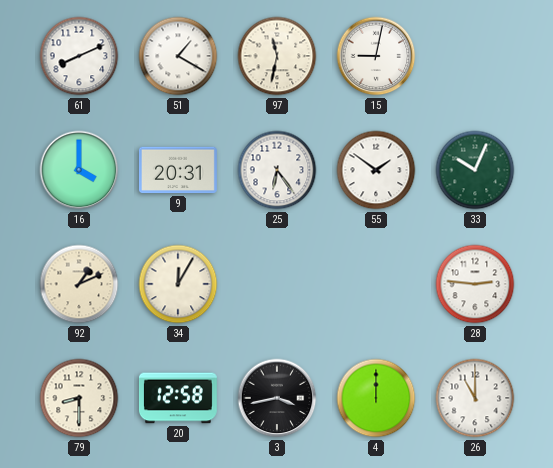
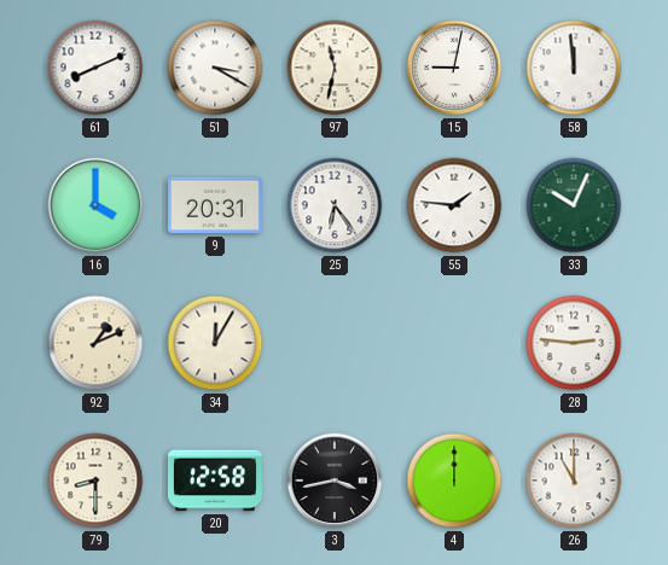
51: 1:20 -> 3:20
58: none -> 11:59
55: 1:51 -> 1:46
